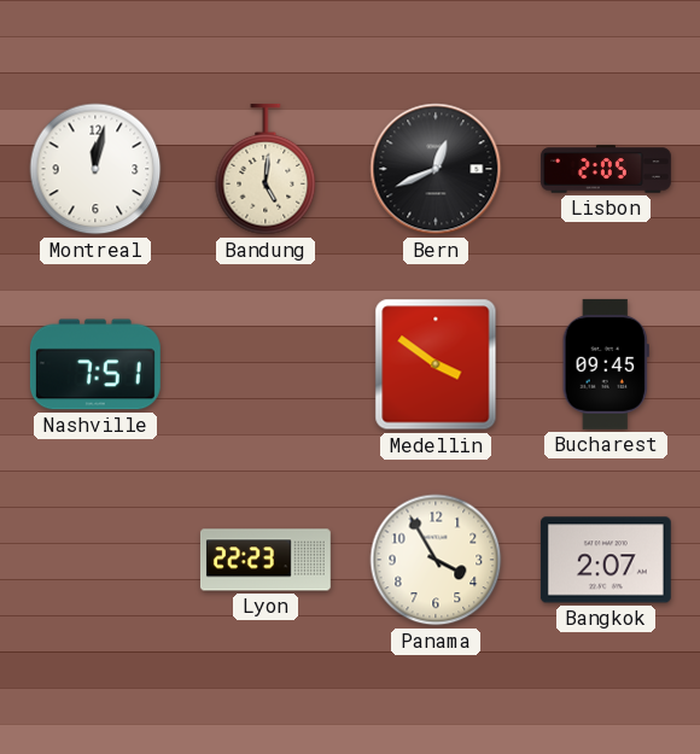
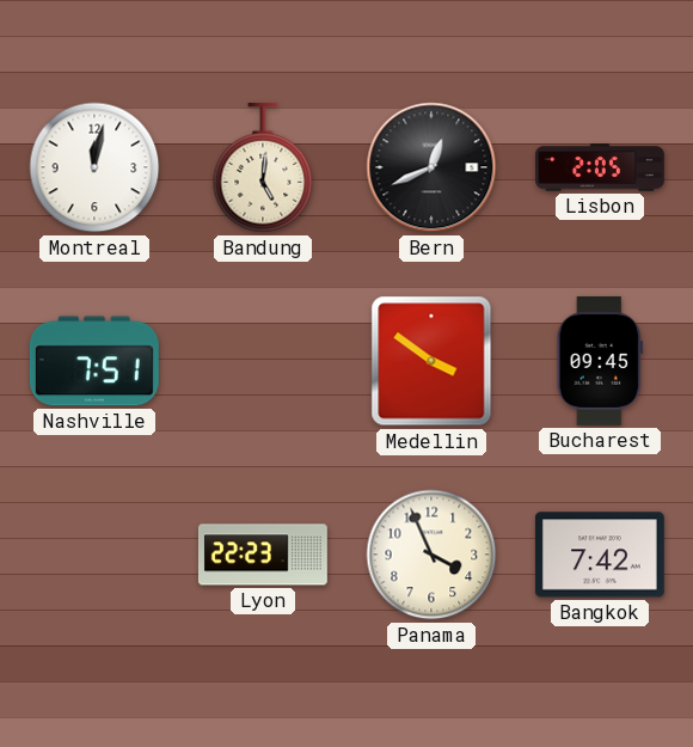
Panama: 3:55 -> 3:56
Bangkok: 2:07 -> 7:42
